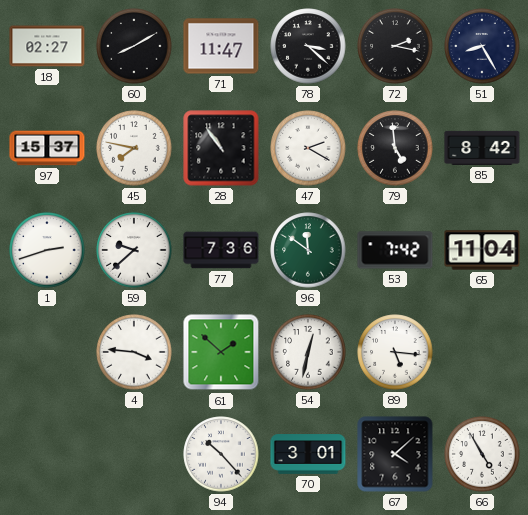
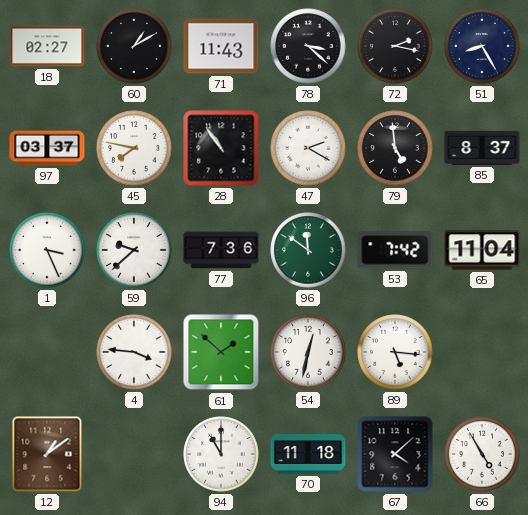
60: 8:10 -> 1:10
71: 11:47 -> 11:43
97: 15:37 -> 03:37
85: 8:42 -> 8:37
1: 2:42 -> 3:26
12: none -> 1:09
94: 10:23 -> 11:00
70: 3:01 -> 11:18
